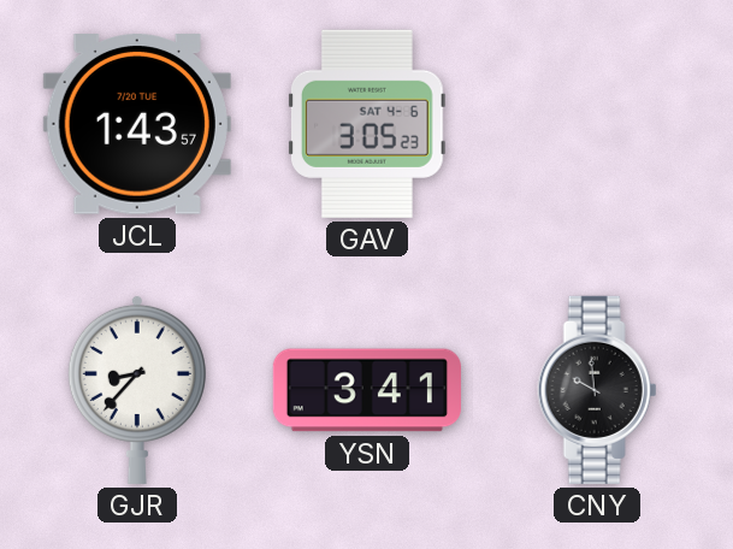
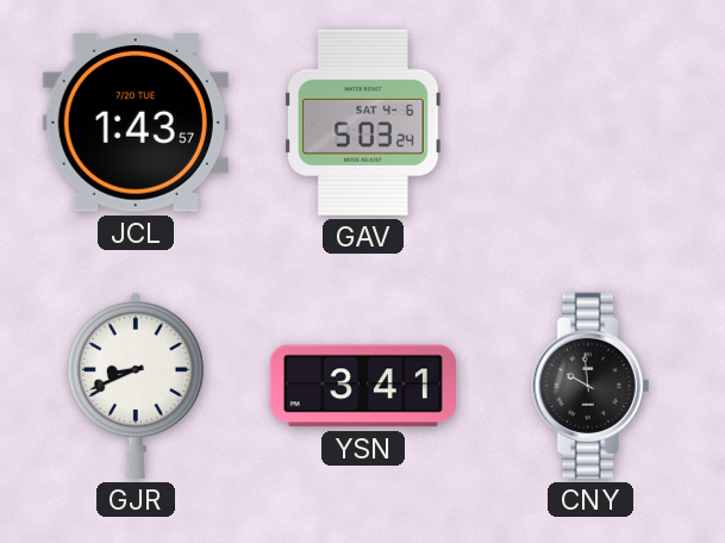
GAV: 3:05 -> 5:03
GJR: 8:37 -> 8:41
